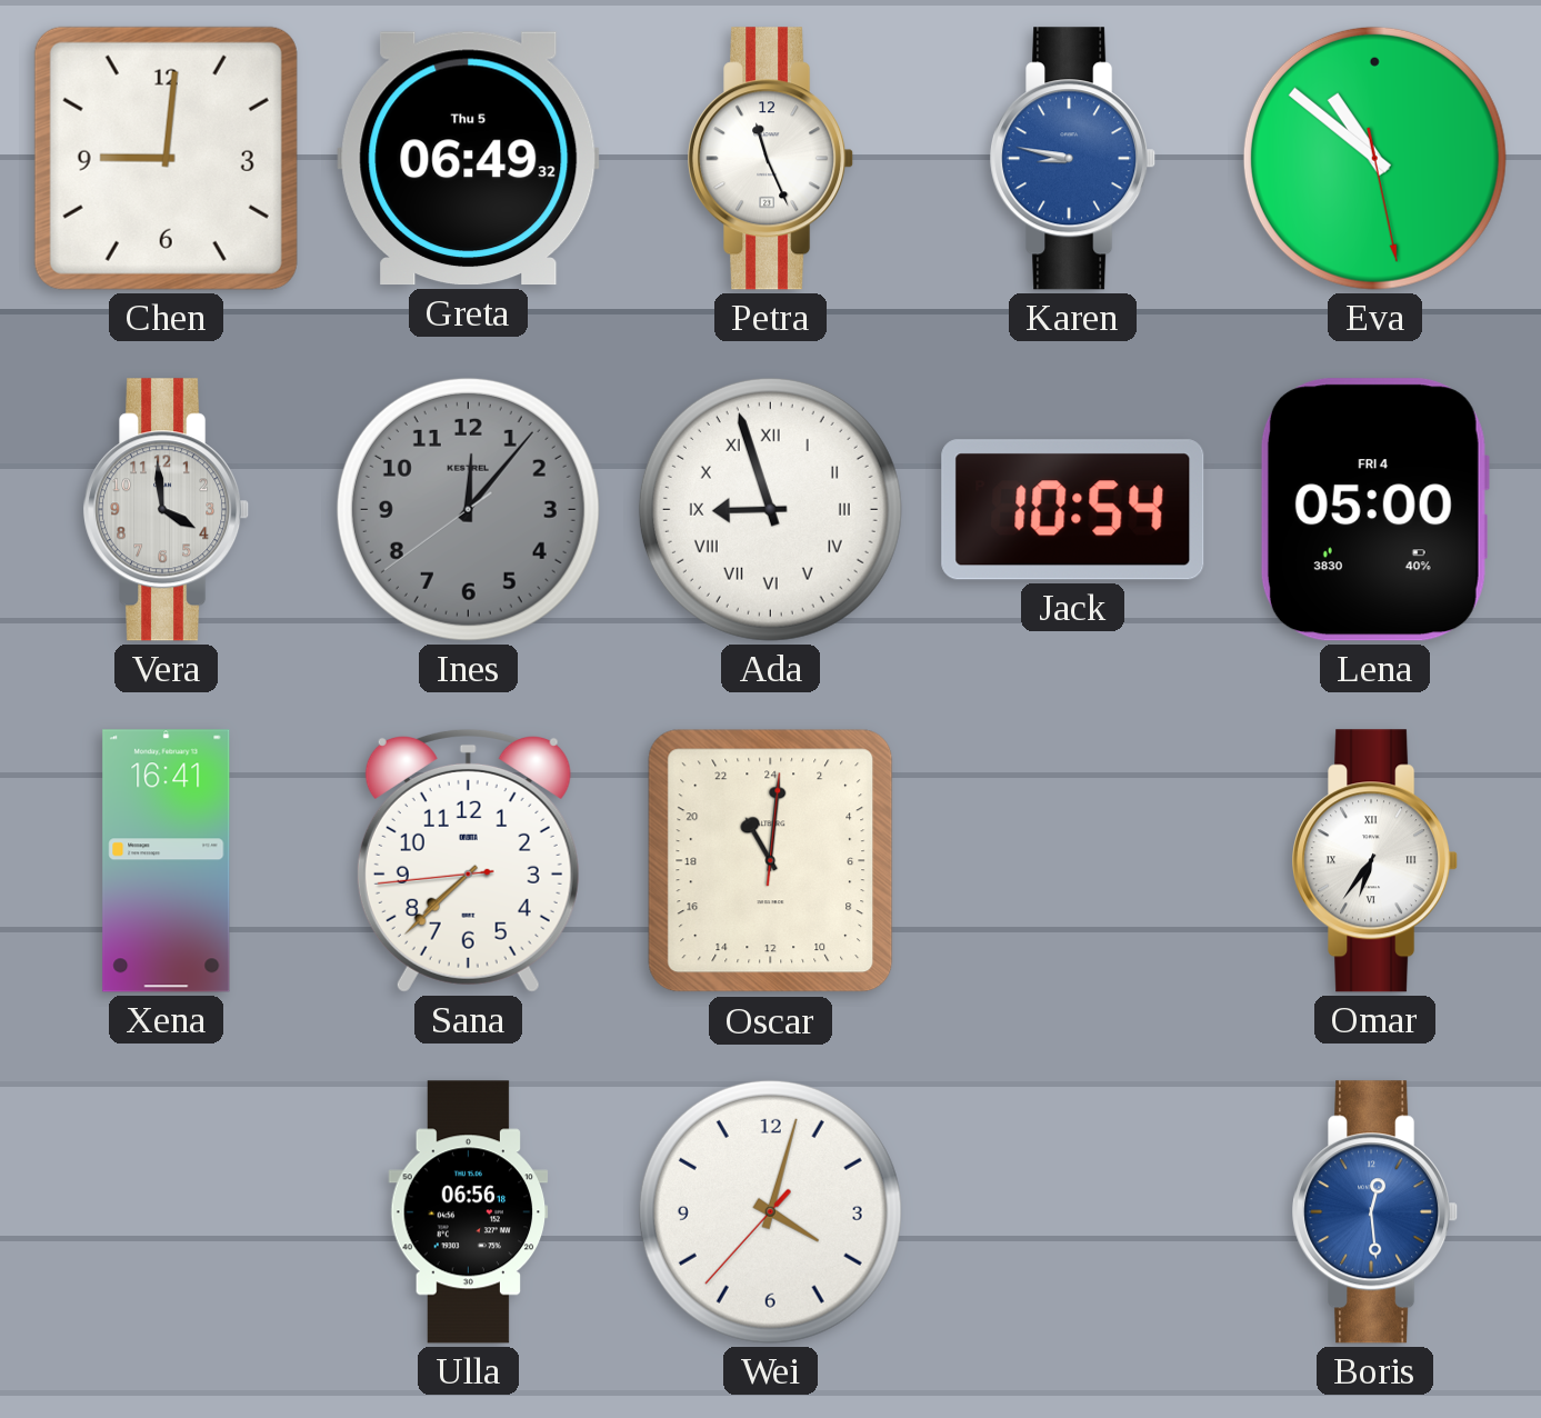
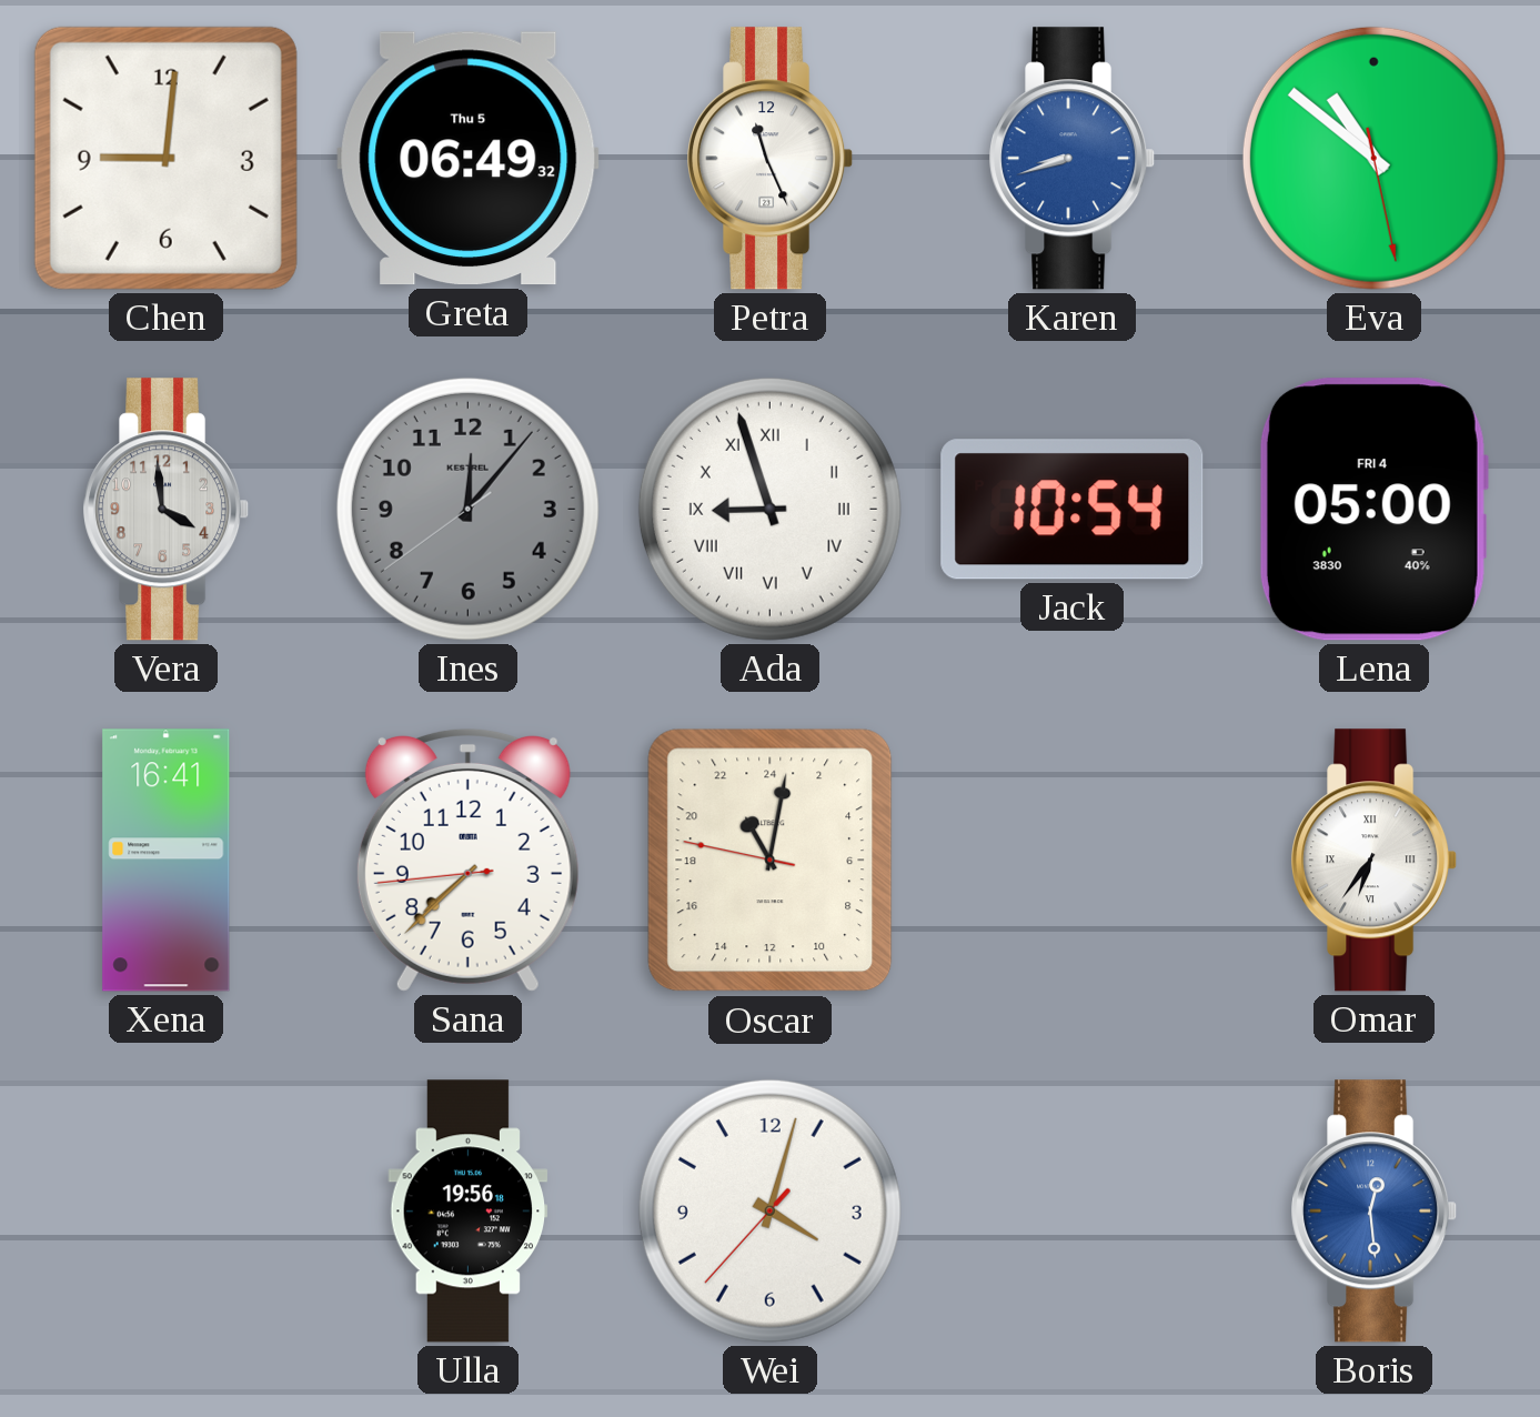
Karen: 8:47 -> 8:42
Oscar: 22:01:01 -> 22:01:47
Ulla: 06:56 -> 19:56
